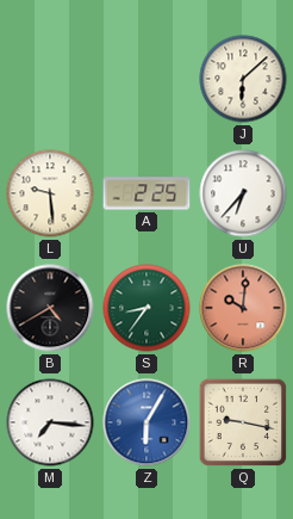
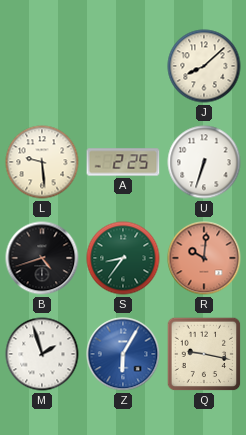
J: 6:08 -> 8:08
U: 6:37 -> 6:33
B: 4:40 -> 4:42
M: 7:16 -> 1:57
